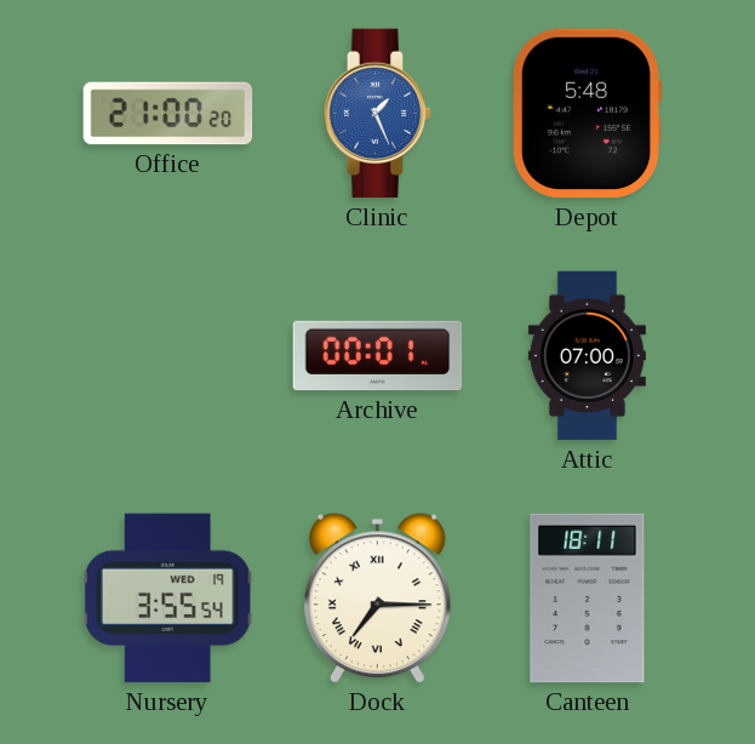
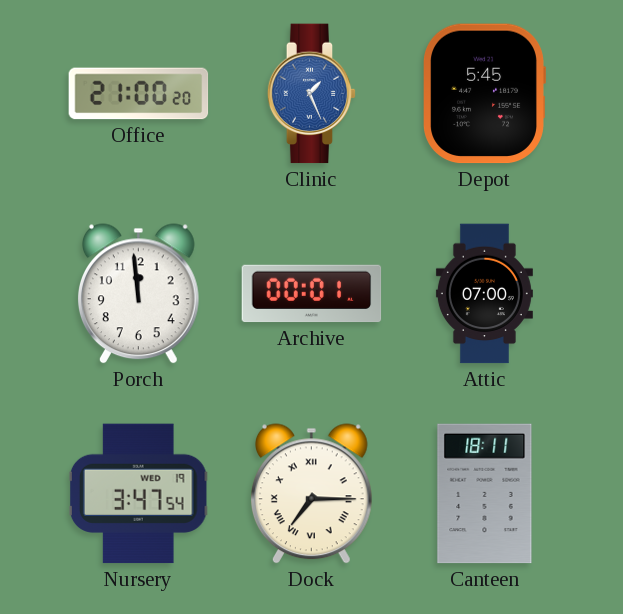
Depot: 5:48 -> 5:45
Porch: none -> 11:59
Nursery: 3:55 -> 3:47
